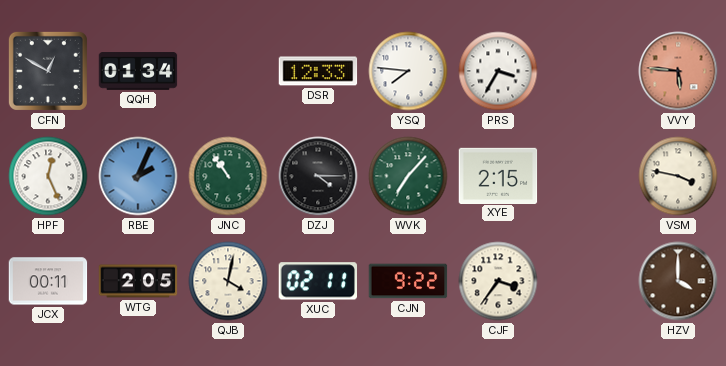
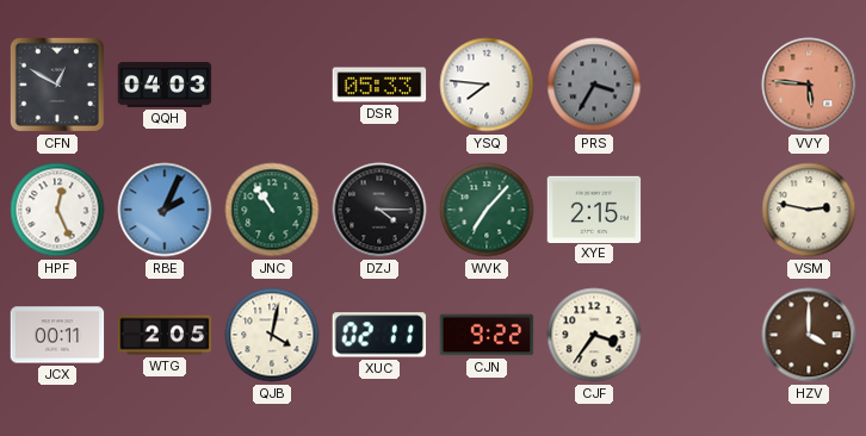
QQH: 01:34 -> 04:03
DSR: 12:33 -> 05:33
PRS dial: white -> grey
VSM: 3:47 -> 2:47
